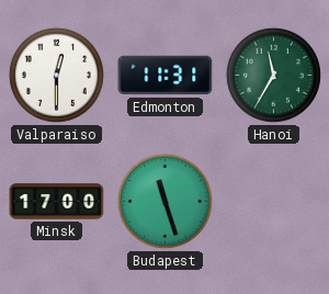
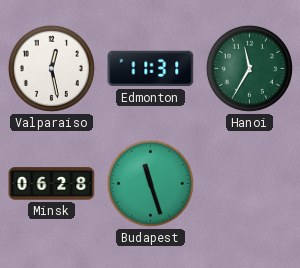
Valparaiso: 12:30 -> 12:28
Minsk: 17:00 -> 06:28
